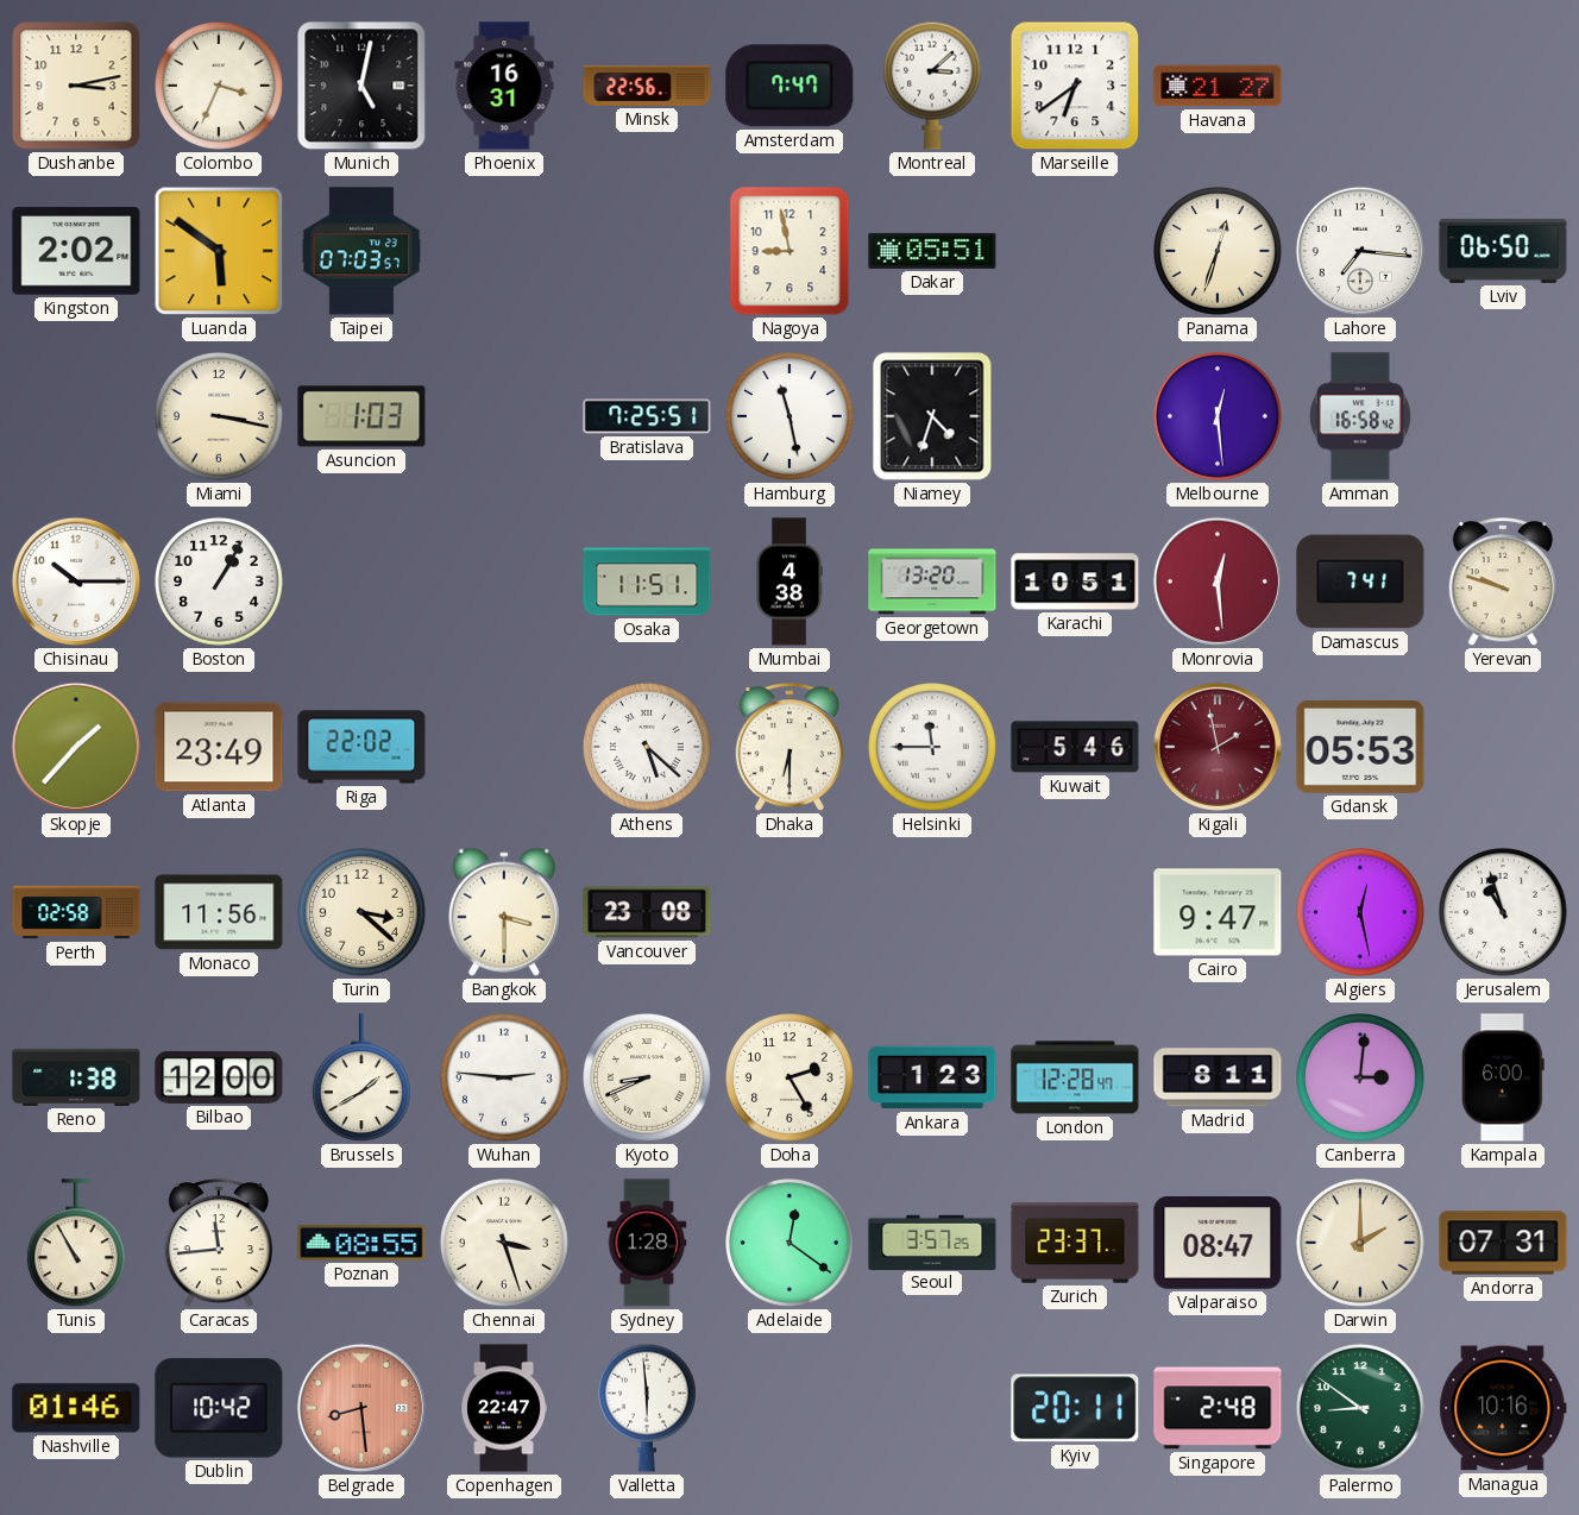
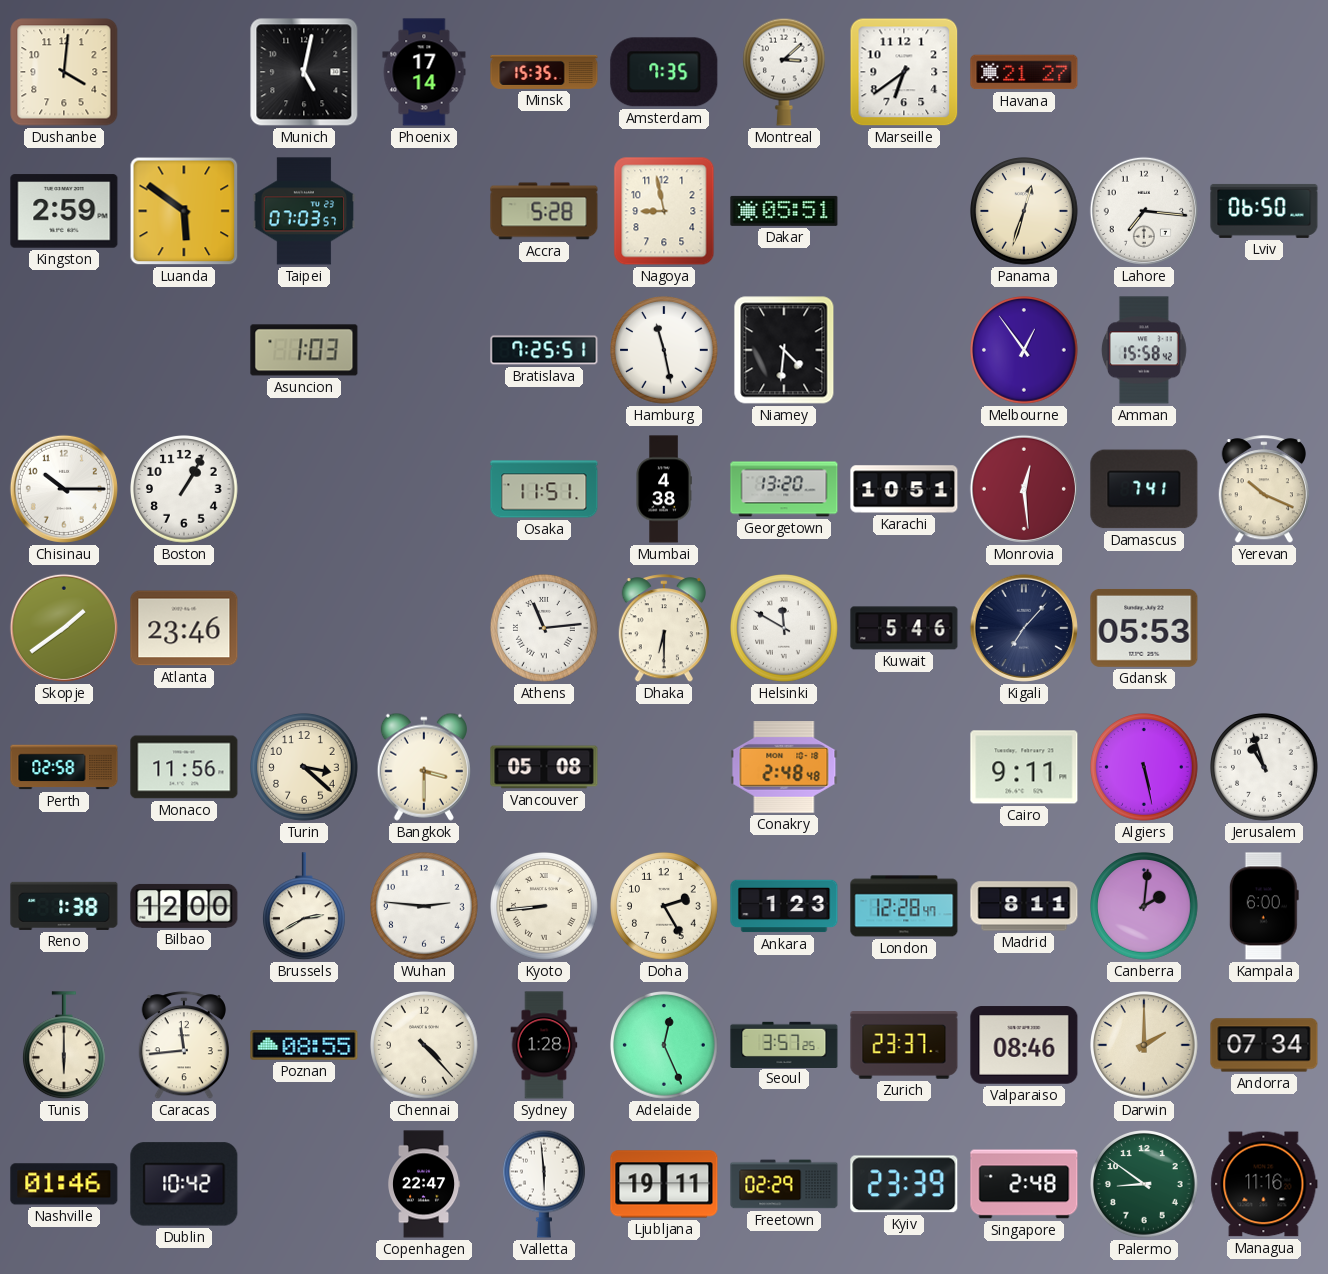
Dushanbe: 3:13 -> 4:01
Colombo: 3:34 -> none
Phoenix: 16:31 -> 17:14
Minsk: 22:56 -> 15:35
Amsterdam: 7:47 -> 7:35
Kingston: 2:02 -> 2:59
Accra: none -> 5:28
Miami: 3:17 -> none
Niamey: 4:33 -> 4:31
Melbourne: 12:29 -> 12:54
Amman: 16:58 -> 15:58
Yerevan: 9:48 -> 10:19
Skopje: 1:37 -> 1:39
Atlanta: 23:49 -> 23:46
Riga: 22:02 -> none
Athens: 5:22 -> 11:14
Helsinki: 11:45 -> 11:50
Kigali: 1:58 -> 7:07
Kigali dial: burgundy -> navy
Vancouver: 23:08 -> 05:08
Conakry: none -> 2:48
Cairo: 9:47 -> 9:11
Algiers: 12:28 -> 5:28
Brussels: 1:40 -> 2:40
Kyoto: 8:41 -> 8:44
Canberra: 3:01 -> 2:01
Tunis: 10:55 -> 6:00
Chennai: 3:27 -> 4:23
Adelaide: 12:21 -> 12:26
Valparaiso: 08:47 -> 08:46
Andorra: 07:31 -> 07:34
Belgrade: 8:29 -> none
Ljubljana: none -> 19:11
Freetown: none -> 02:29
Kyiv: 20:11 -> 23:39
Managua: 10:16 -> 11:16
